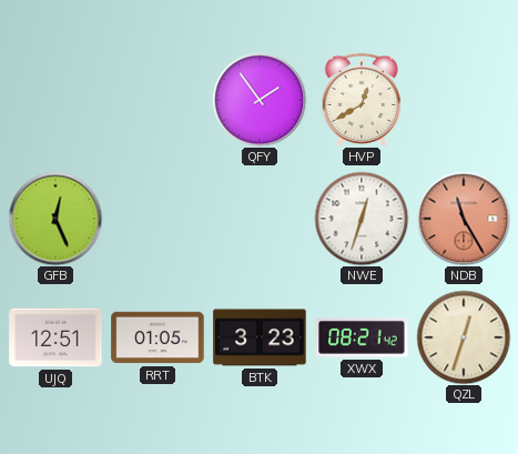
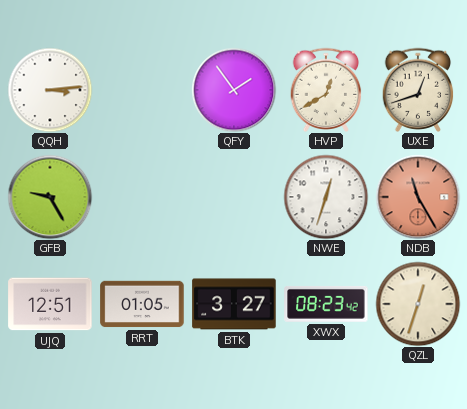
QQH: none -> 3:14
UXE: none -> 12:42
GFB: 12:26 -> 9:25
BTK: 3:23 -> 3:27
XWX: 08:21 -> 08:23
